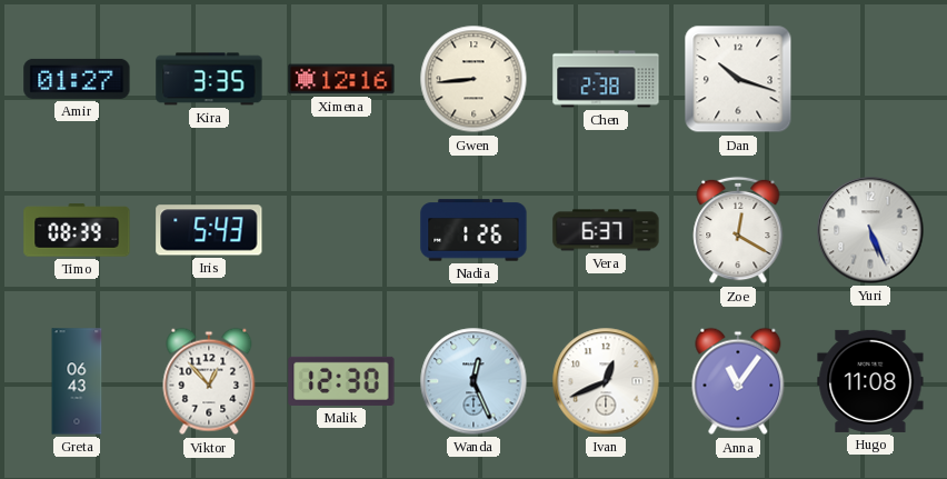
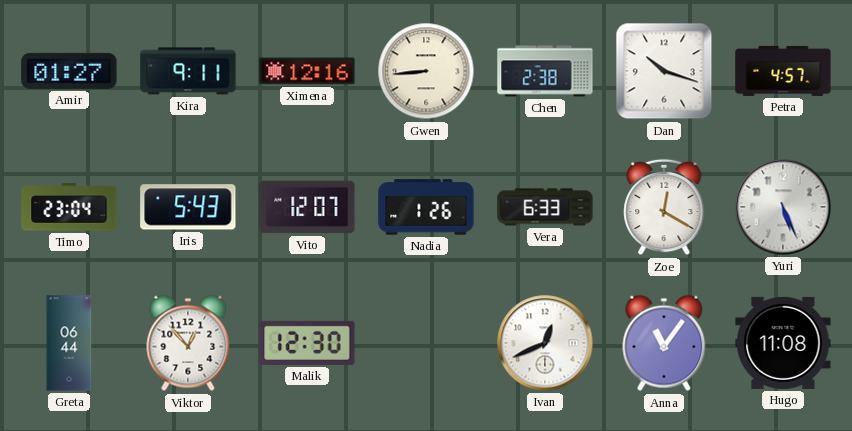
Kira: 3:35 -> 9:11
Petra: none -> 4:57
Timo: 08:39 -> 23:04
Vito: none -> 12:07
Vera: 6:37 -> 6:33
Greta: 06:43 -> 06:44
Wanda: 12:26 -> none
